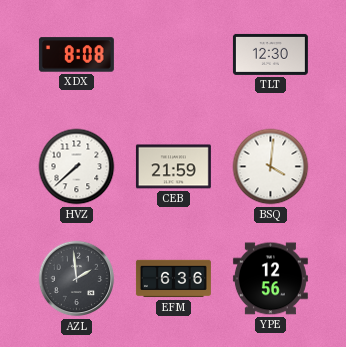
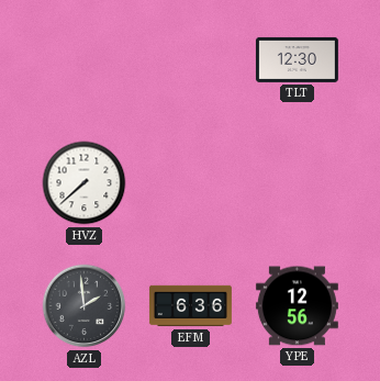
XDX: 8:08 -> none
CEB: 21:59 -> none
BSQ: 4:01 -> none
